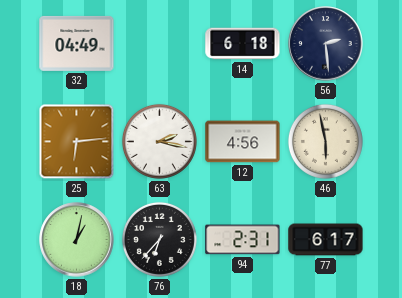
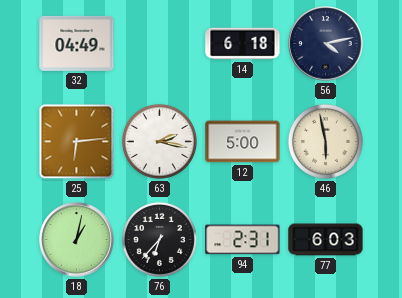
56: 2:29 -> 4:13
12: 4:56 -> 5:00
77: 6:17 -> 6:03
